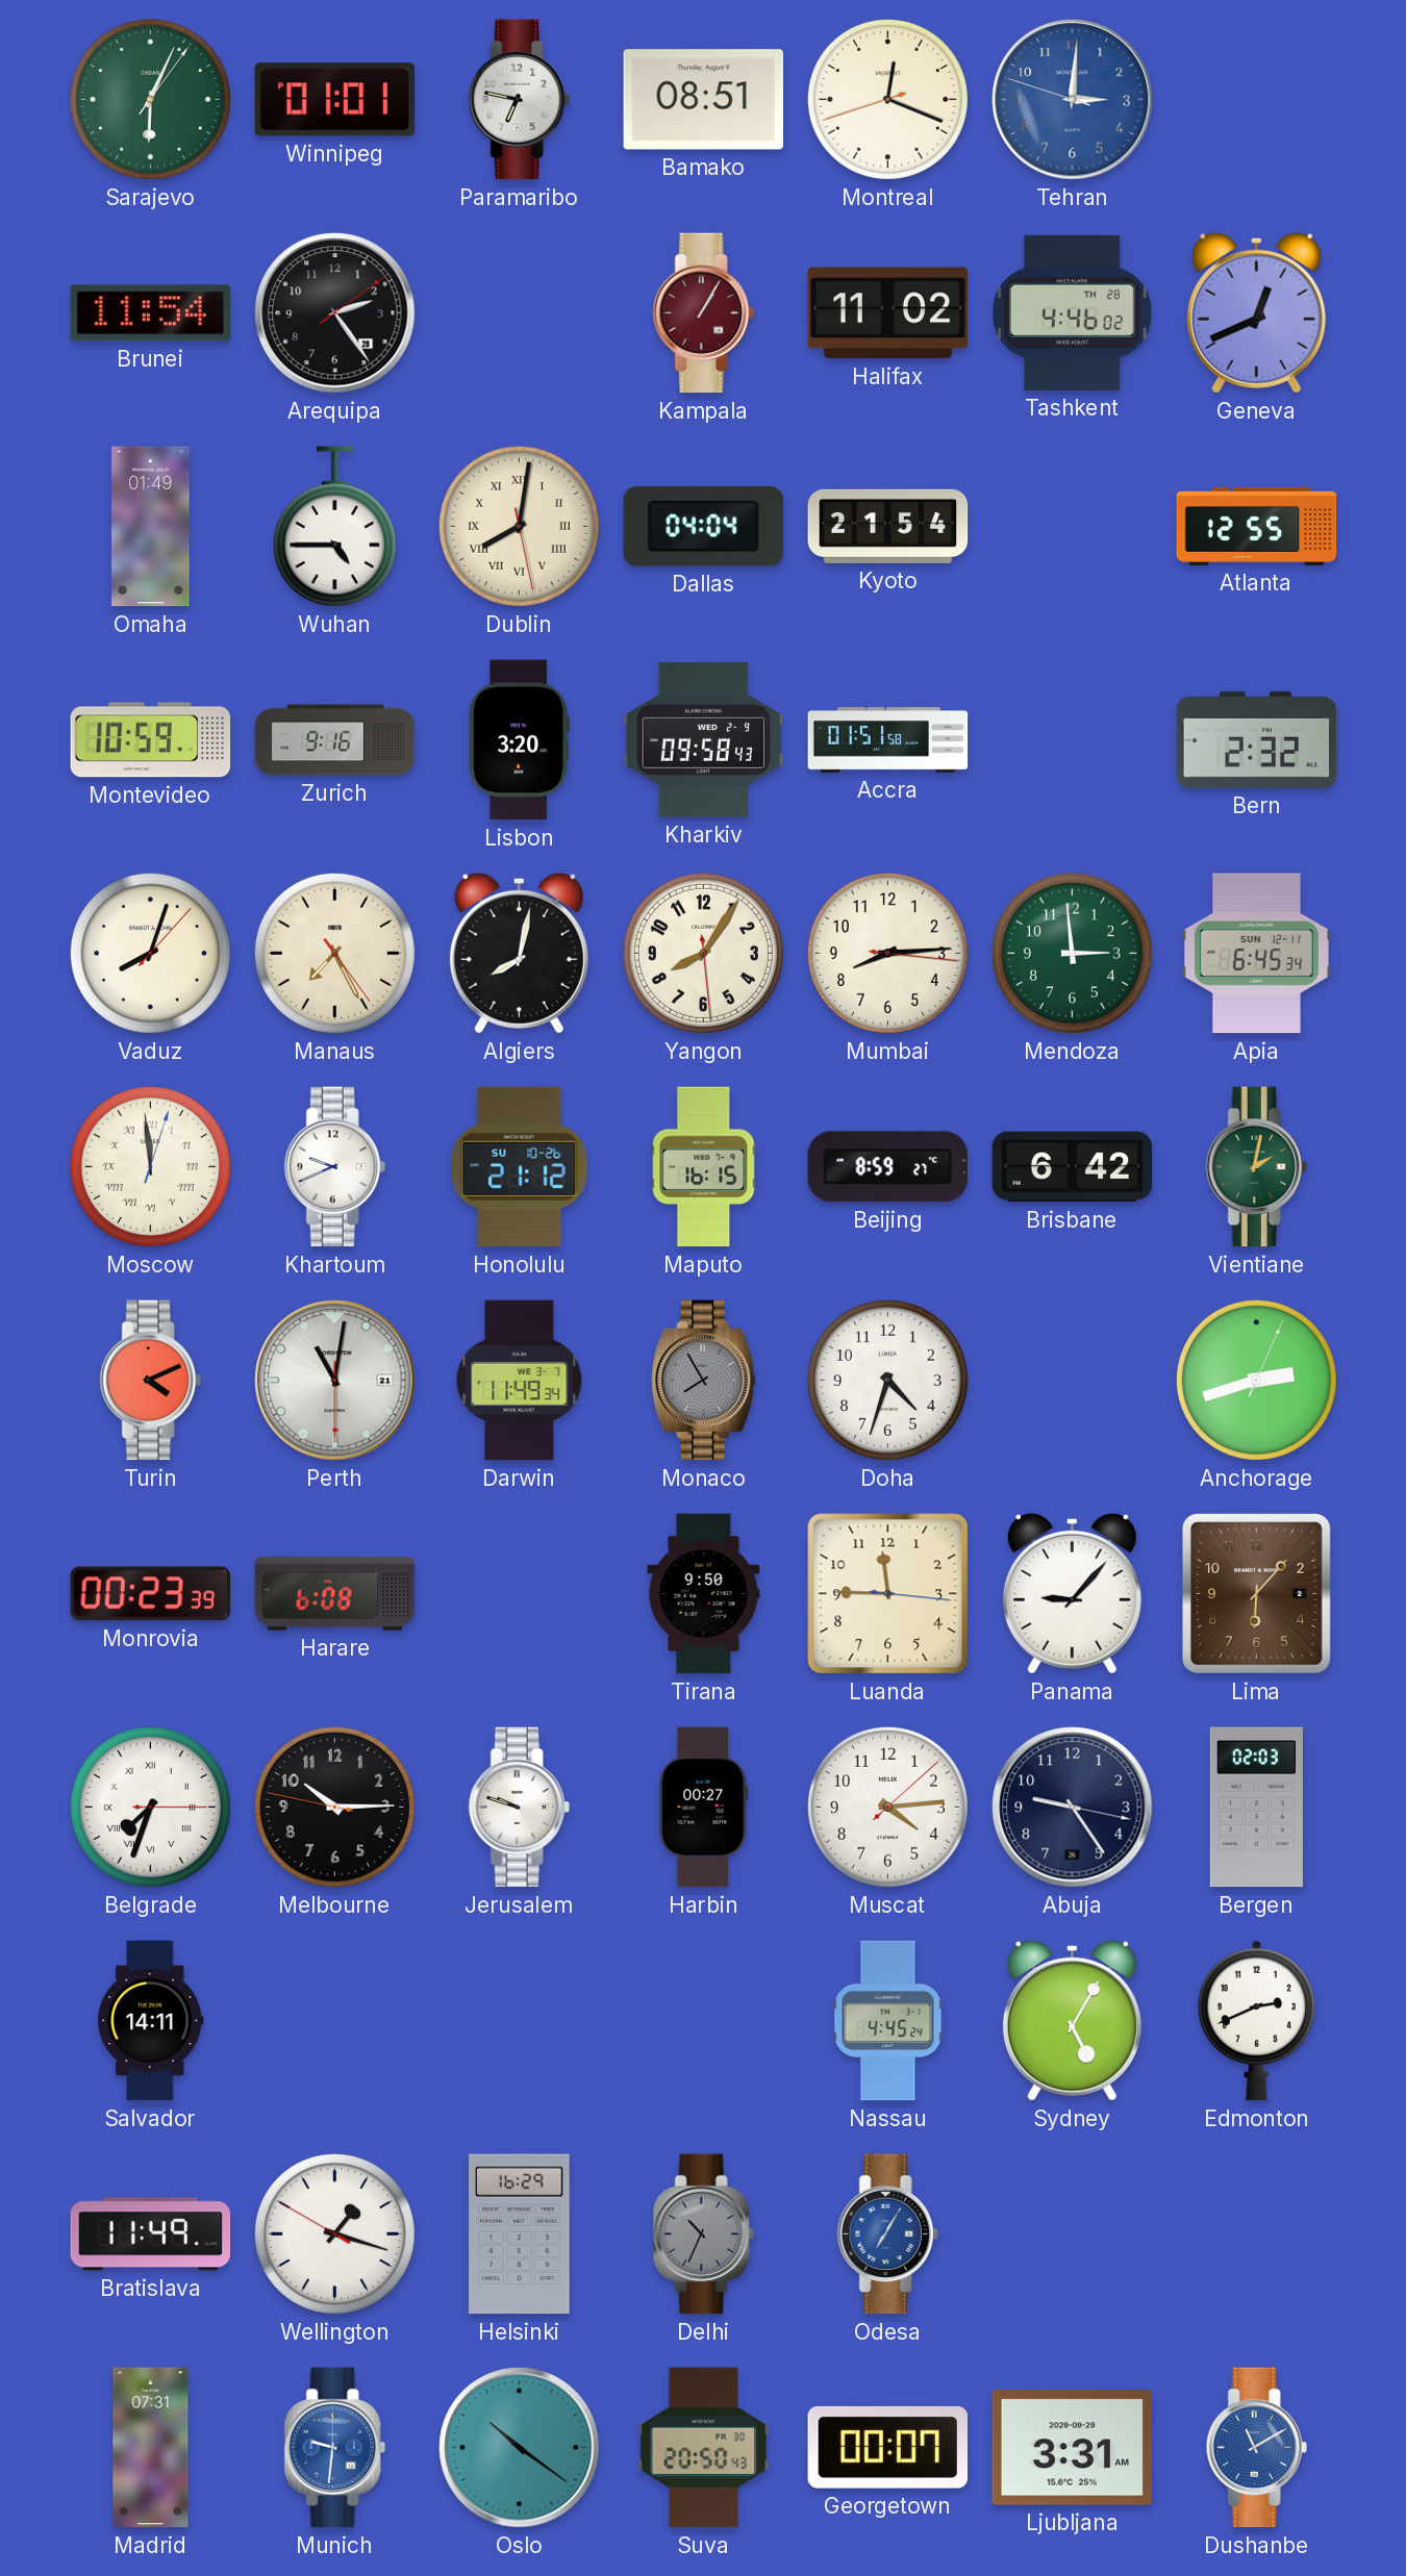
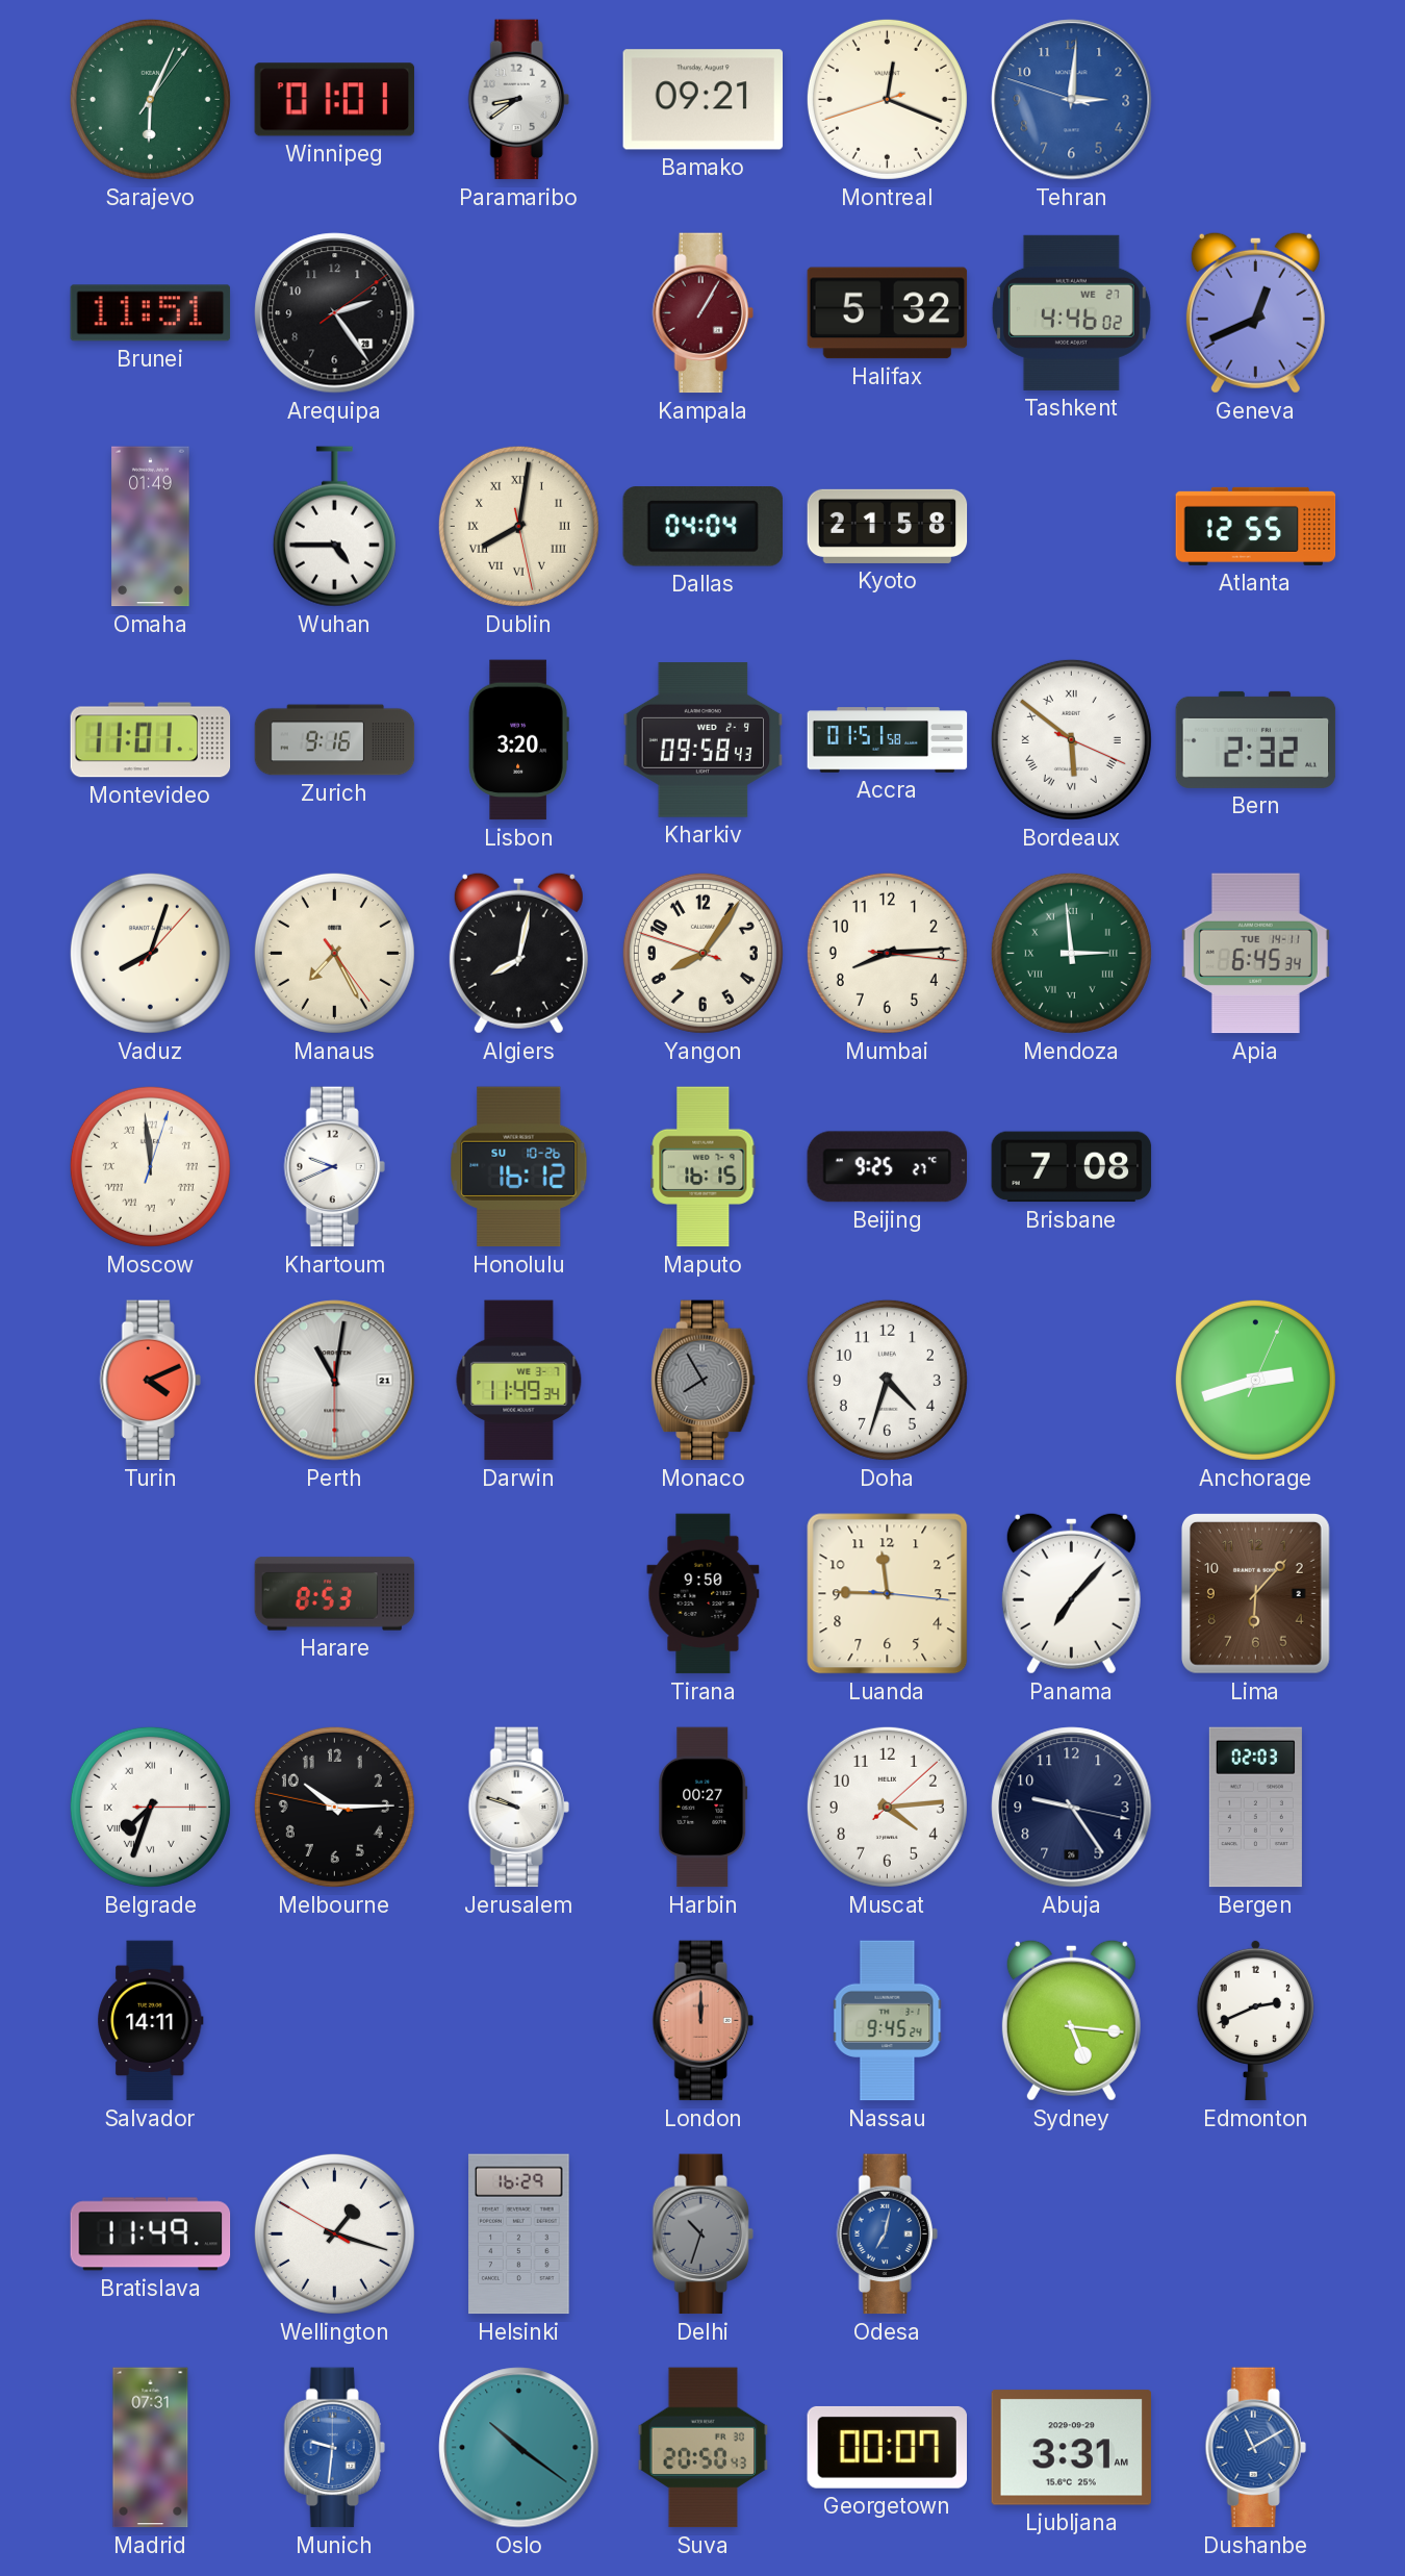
Paramaribo: 6:47 -> 8:39
Bamako: 08:51 -> 09:21
Brunei: 11:54 -> 11:51
Halifax: 11:02 -> 5:32
Tashkent date: TH 28 -> WE 27
Kyoto: 21:54 -> 21:58
Montevideo: 10:59 -> 11:01
Bordeaux: none -> 5:51
Yangon: 8:05:29 -> 8:05:48
Mendoza numerals: Arabic -> Roman
Apia date: SUN 12-11 -> TUE 14-11
Honolulu: 21:12 -> 16:12
Beijing: 8:59 -> 9:25
Brisbane: 6:42 -> 7:08
Vientiane: 2:02 -> none
Monrovia: 00:23 -> none
Harare: 6:08 -> 8:53
Panama: 9:07 -> 7:07
London: none -> 12:00
Nassau: 4:45 -> 9:45
Sydney: 5:05 -> 5:16
Delhi: 10:34 -> 10:33
Odesa: 7:05 -> 7:02
